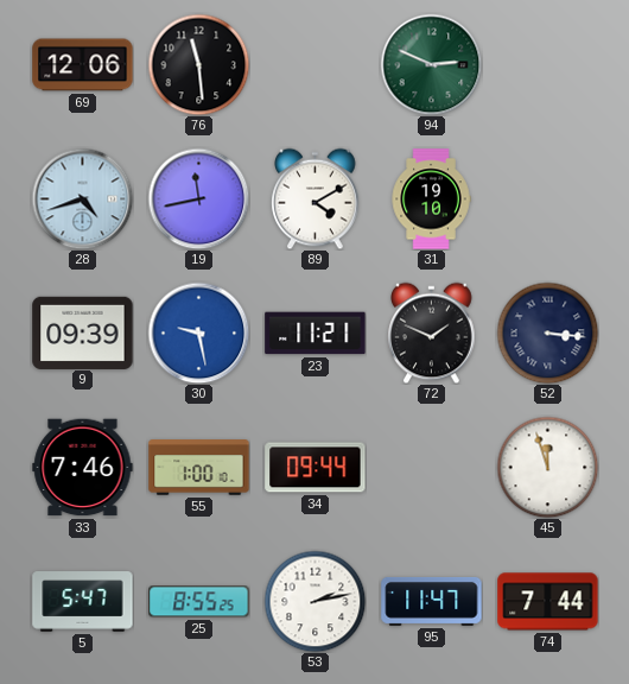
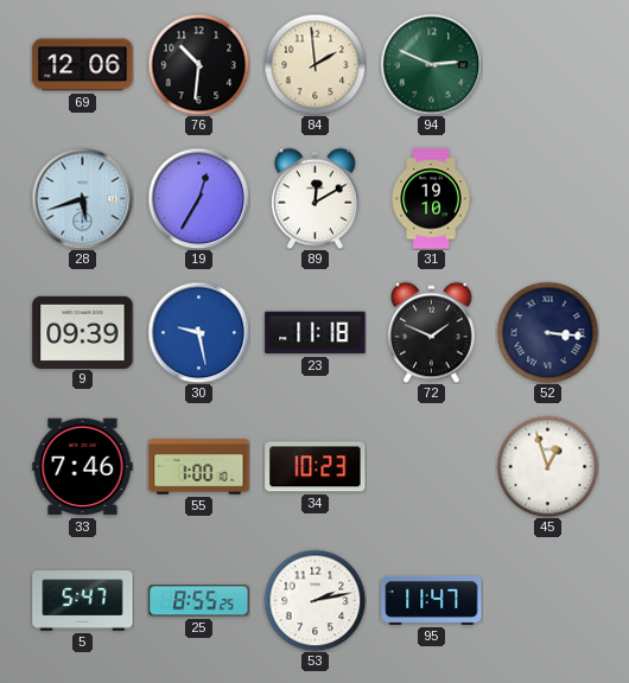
76: 11:29 -> 10:31
84: none -> 1:59
28: 4:42 -> 5:42
19: 11:43 -> 12:35
89: 4:10 -> 12:10
23: 11:21 -> 11:18
34: 09:44 -> 10:23
45: 11:57 -> 12:57
74: 7:44 -> none
